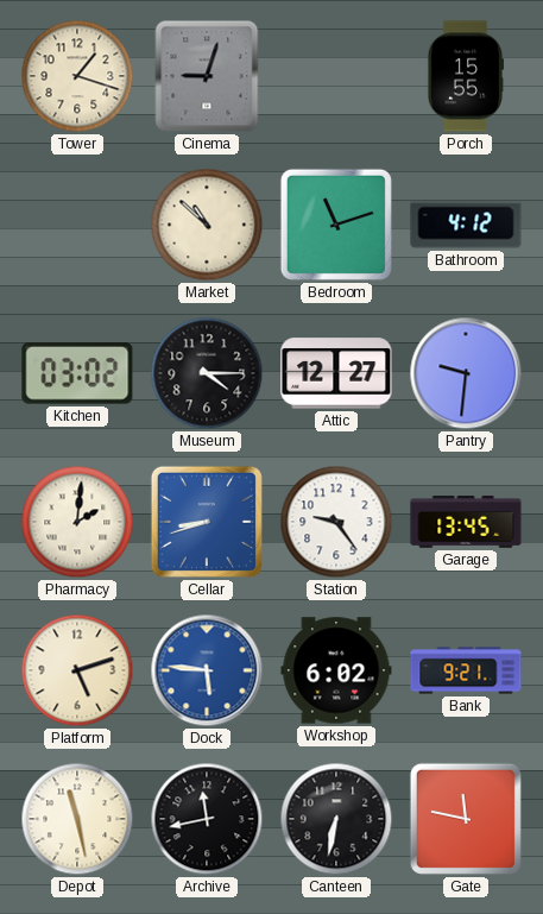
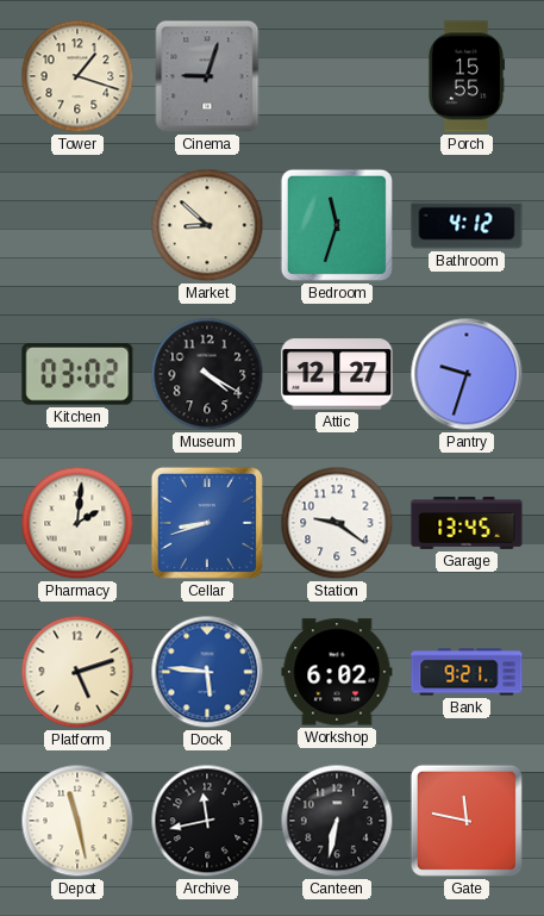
Market: 10:52 -> 8:52
Bedroom: 11:12 -> 11:33
Museum: 4:15 -> 4:20
Pantry: 9:31 -> 9:33
Station: 9:24 -> 9:21
